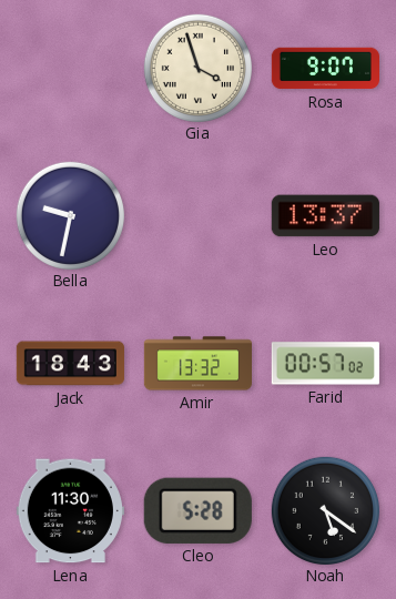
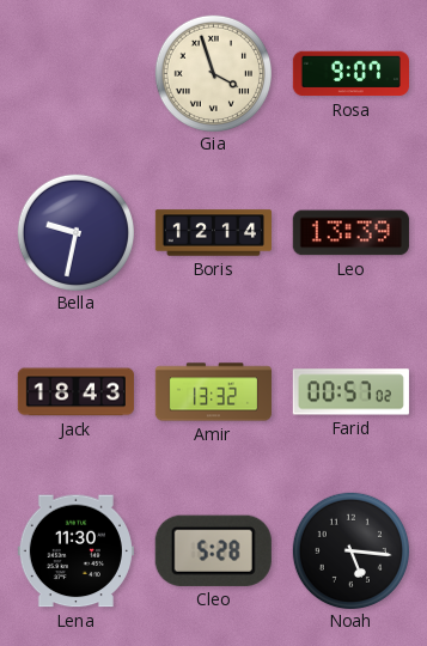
Boris: none -> 12:14
Leo: 13:37 -> 13:39
Noah: 5:21 -> 5:16
